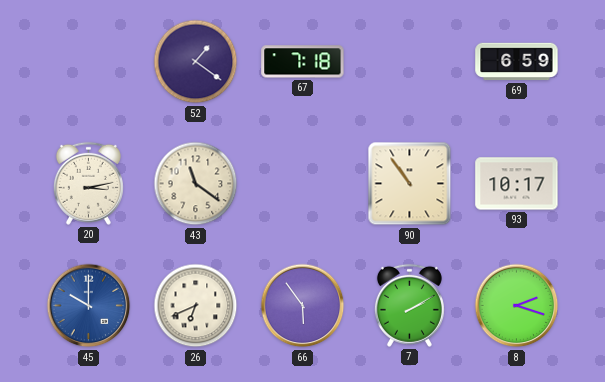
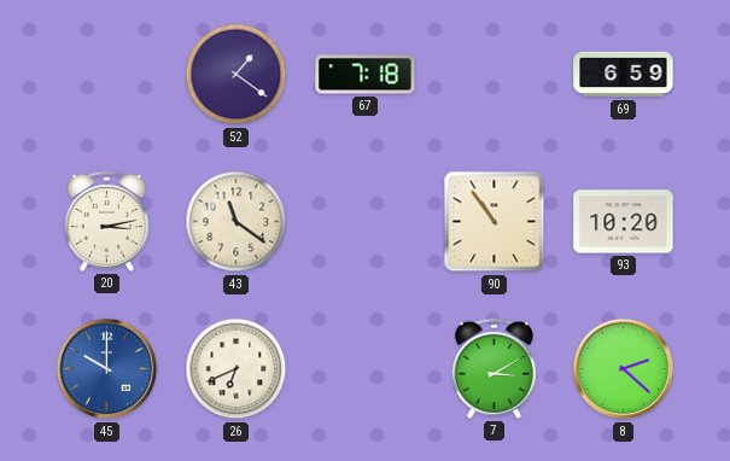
93: 10:17 -> 10:20
66: 5:54 -> none
7: 2:10 -> 3:10
8: 2:18 -> 2:22
